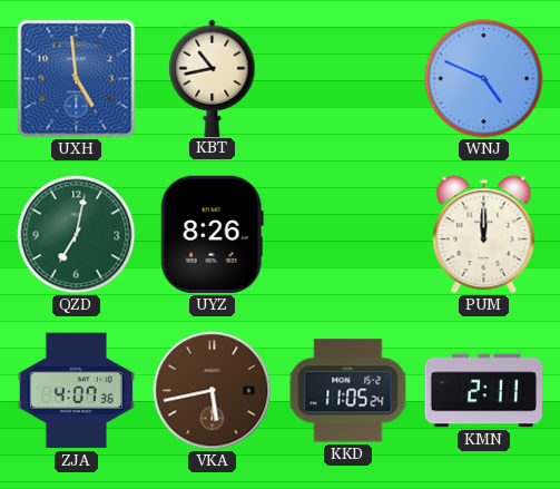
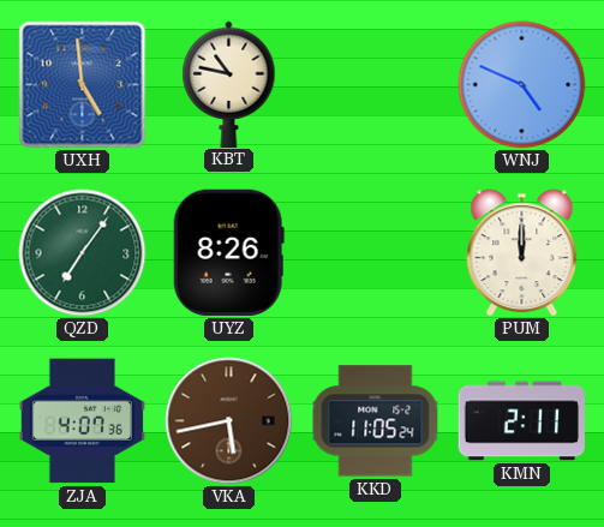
KBT: 10:43 -> 10:47
QZD: 7:02 -> 7:06
